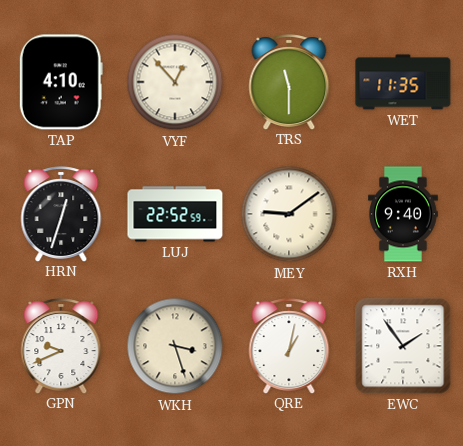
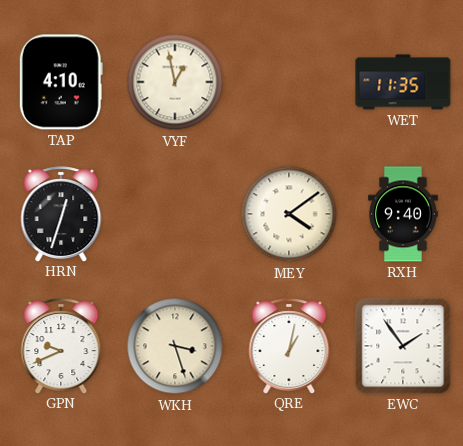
VYF: 12:53 -> 12:58
TRS: 11:30 -> none
LUJ: 22:52 -> none
MEY: 9:09 -> 4:09
